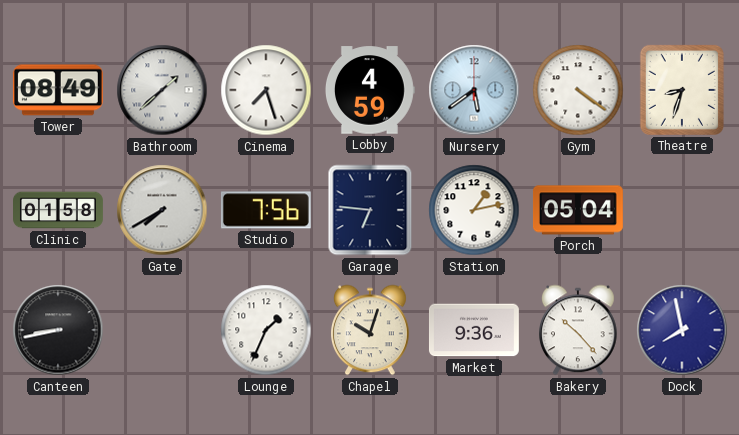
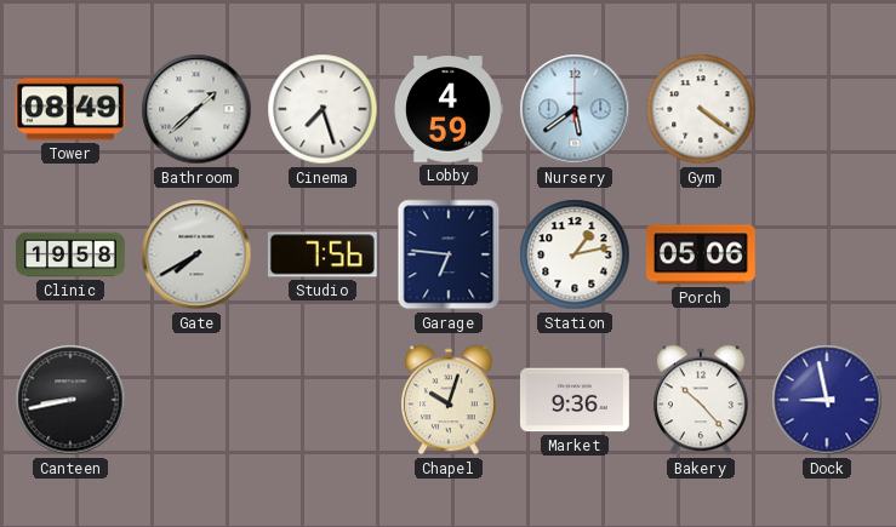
Theatre: 8:33 -> none
Clinic: 01:58 -> 19:58
Porch: 05:04 -> 05:06
Lounge: 1:34 -> none
Dock: 7:58 -> 8:58
